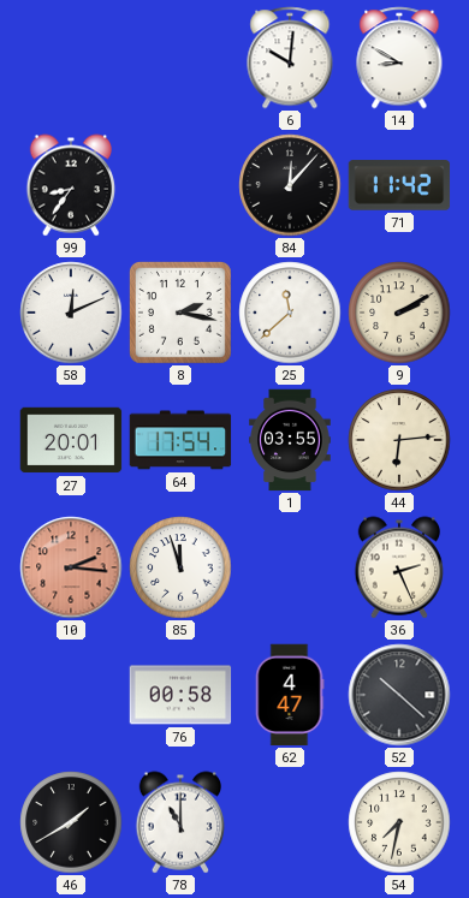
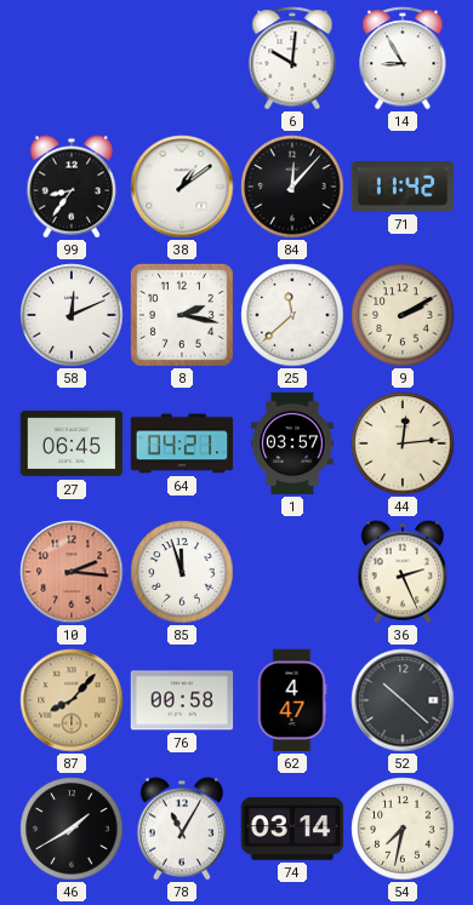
14: 8:50 -> 8:55
38: none -> 1:09
27: 20:01 -> 06:45
64: 17:54 -> 04:21
1: 03:55 -> 03:57
44: 6:14 -> 12:14
87: none -> 8:07
78: 11:00 -> 11:05
74: none -> 03:14
